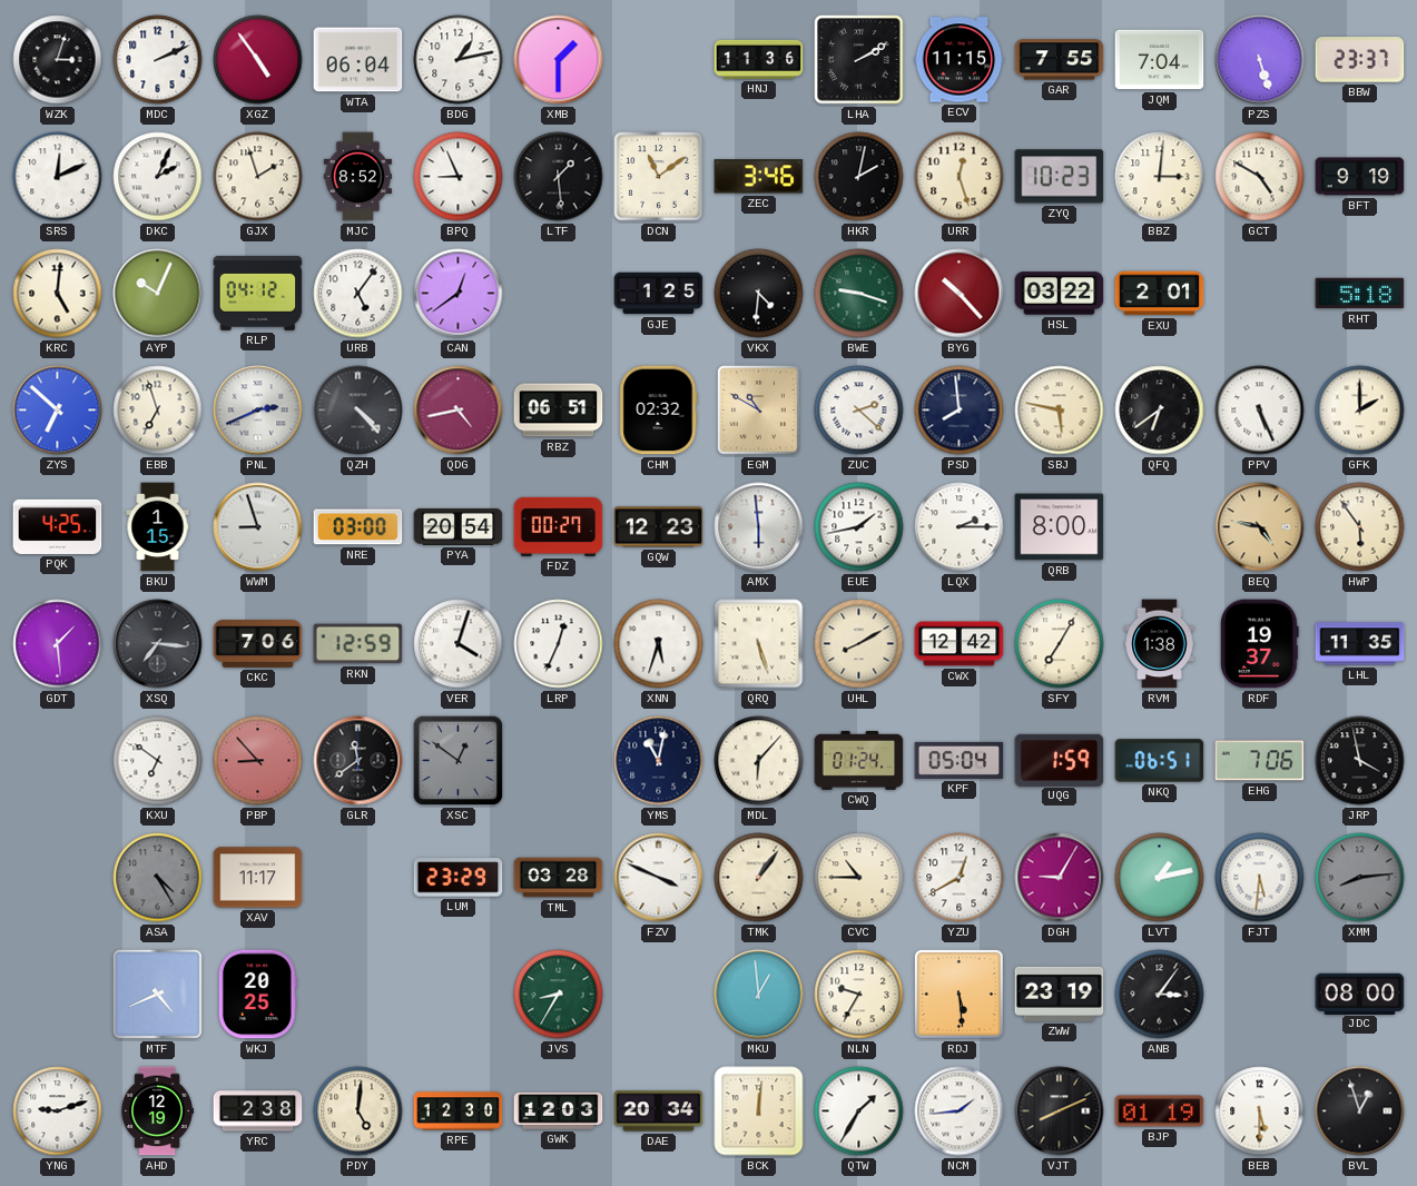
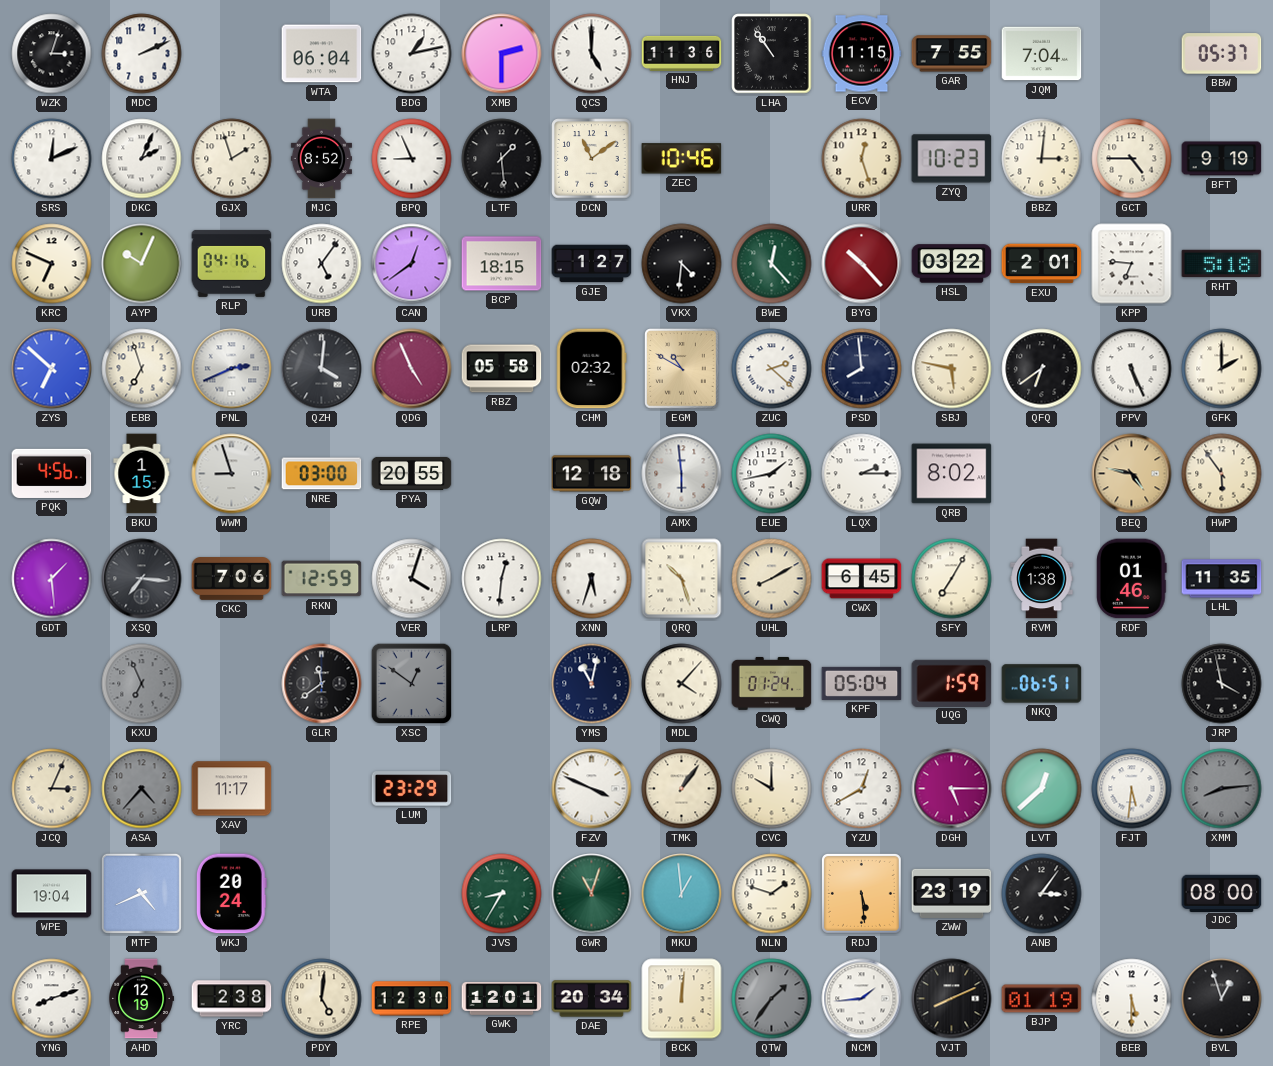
XGZ: 4:54 -> none
XMB: 1:30 -> 2:30
QCS: none -> 5:00
LHA: 2:10 -> 10:54
PZS: 5:27 -> none
BBW: 23:37 -> 05:37
ZEC: 3:46 -> 10:46
HKR: 2:02 -> none
GCT: 4:50 -> 4:45
KRC: 5:01 -> 6:49
RLP: 04:12 -> 04:16
BCP: none -> 18:15
GJE: 1:25 -> 1:27
BWE: 9:18 -> 12:23
KPP: none -> 6:46
QZH: 4:23 -> 4:01
QDG: 4:43 -> 4:56
RBZ: 06:51 -> 05:58
PQK: 4:25 -> 4:56
PYA: 20:54 -> 20:55
FDZ: 00:27 -> none
GQW: 12:23 -> 12:18
QRB: 8:00 -> 8:02
LRP: 12:34 -> 12:31
QRQ: 5:27 -> 10:27
CWX: 12:42 -> 6:45
RDF: 19:37 -> 01:46
KXU: 6:51 -> 6:56
KXU dial: white -> grey
PBP: 8:53 -> none
MDL: 6:07 -> 4:07
EHG: 7:06 -> none
JCQ: none -> 3:04
ASA: 4:25 -> 4:37
TML: 03:28 -> none
CVC: 10:45 -> 10:00
DGH: 9:05 -> 5:15
LVT: 1:13 -> 12:38
WPE: none -> 19:04
WKJ: 20:25 -> 20:24
GWR: none -> 11:03
NLN: 9:35 -> 1:48
YNG: 9:12 -> 8:12
GWK: 12:03 -> 12:01
QTW: 1:35 -> 1:36
QTW dial: white -> grey
